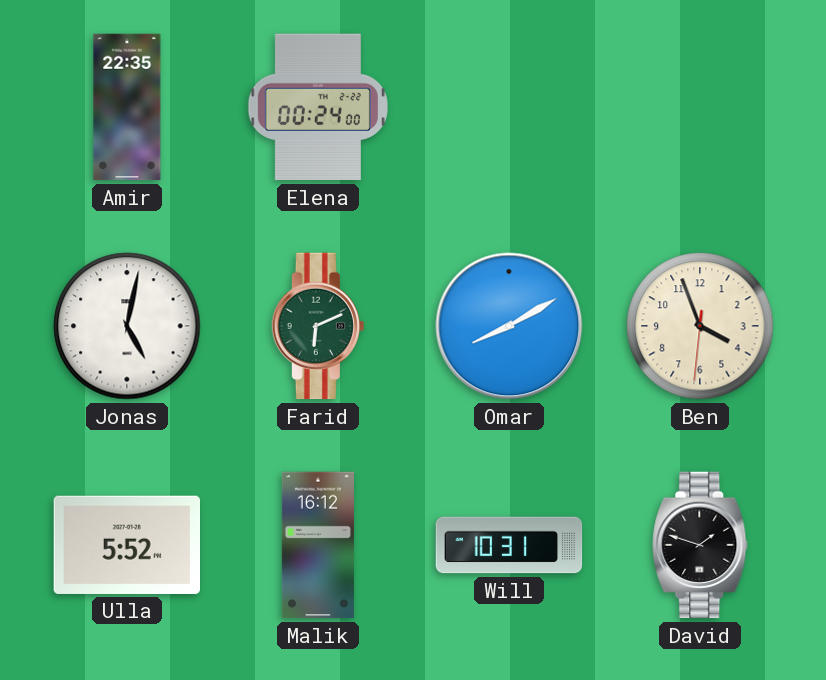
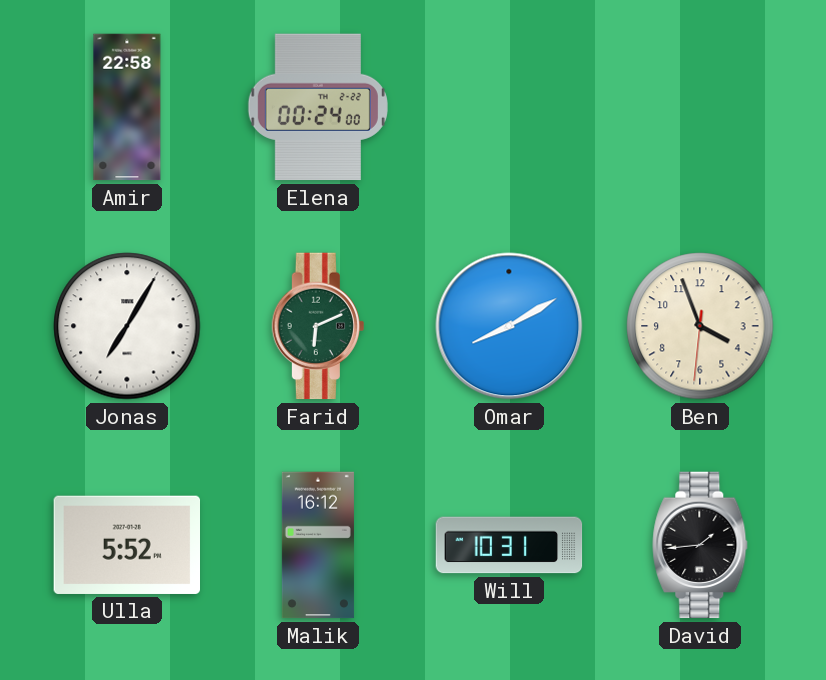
Amir: 22:35 -> 22:58
Jonas: 5:02 -> 7:05
David: 1:48 -> 1:44
